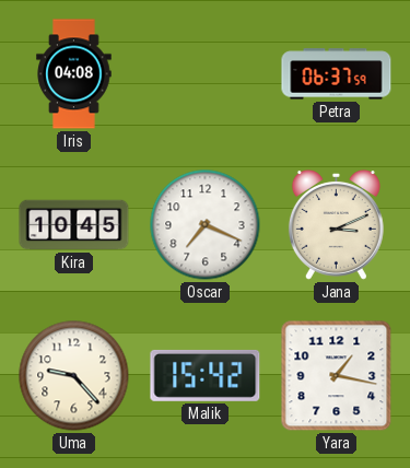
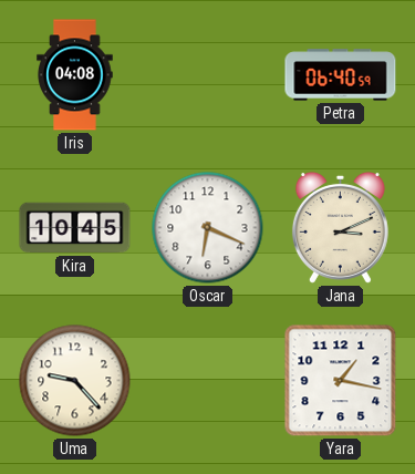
Petra: 06:37 -> 06:40
Oscar: 7:19 -> 6:19
Malik: 15:42 -> none
